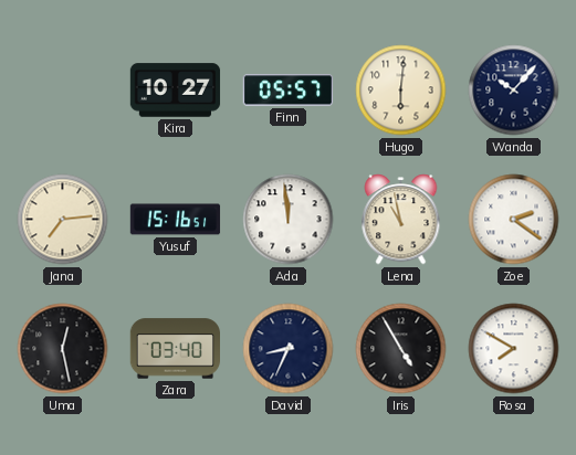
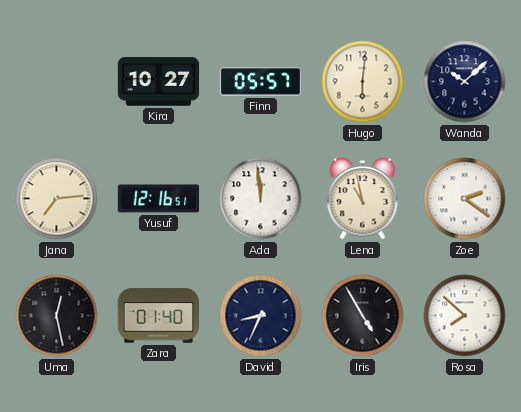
Wanda: 10:07 -> 10:08
Yusuf: 15:16 -> 12:16
Zara: 03:40 -> 01:40
Rosa: 7:50 -> 7:52
